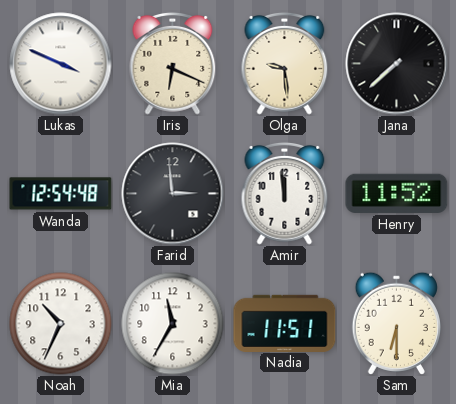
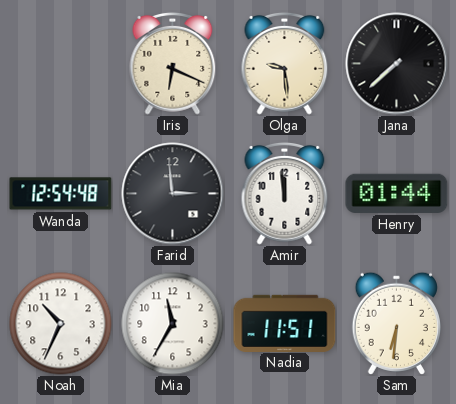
Lukas: 3:49 -> none
Henry: 11:52 -> 01:44
Sam: 6:30 -> 6:31
